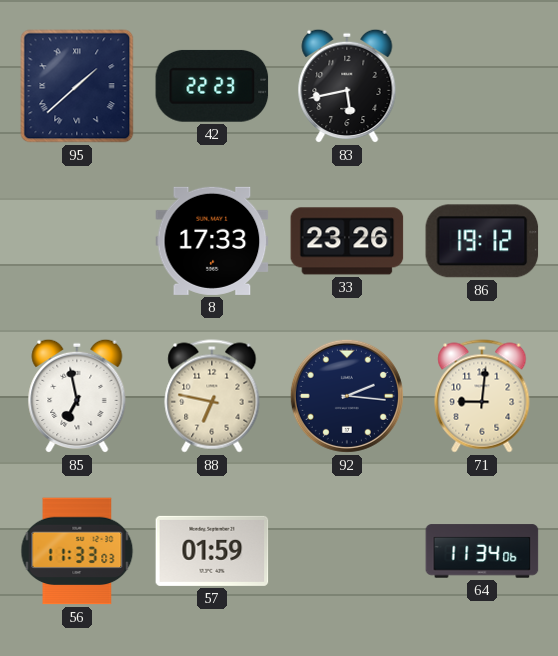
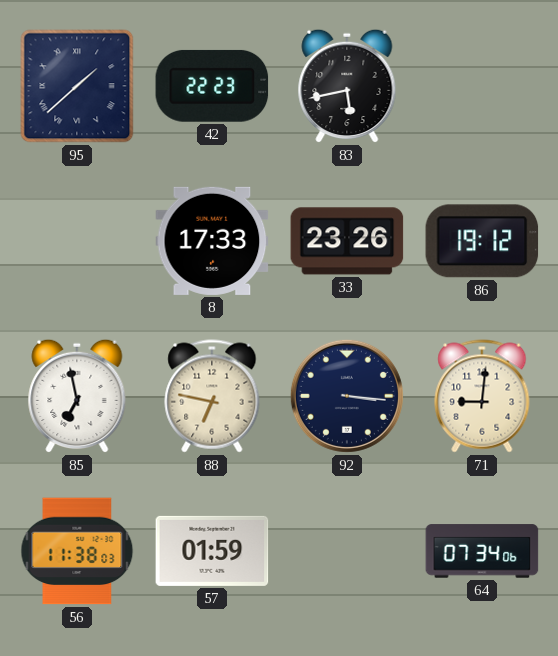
92: 2:16 -> 3:16
56: 11:33 -> 11:38
64: 11:34 -> 07:34
